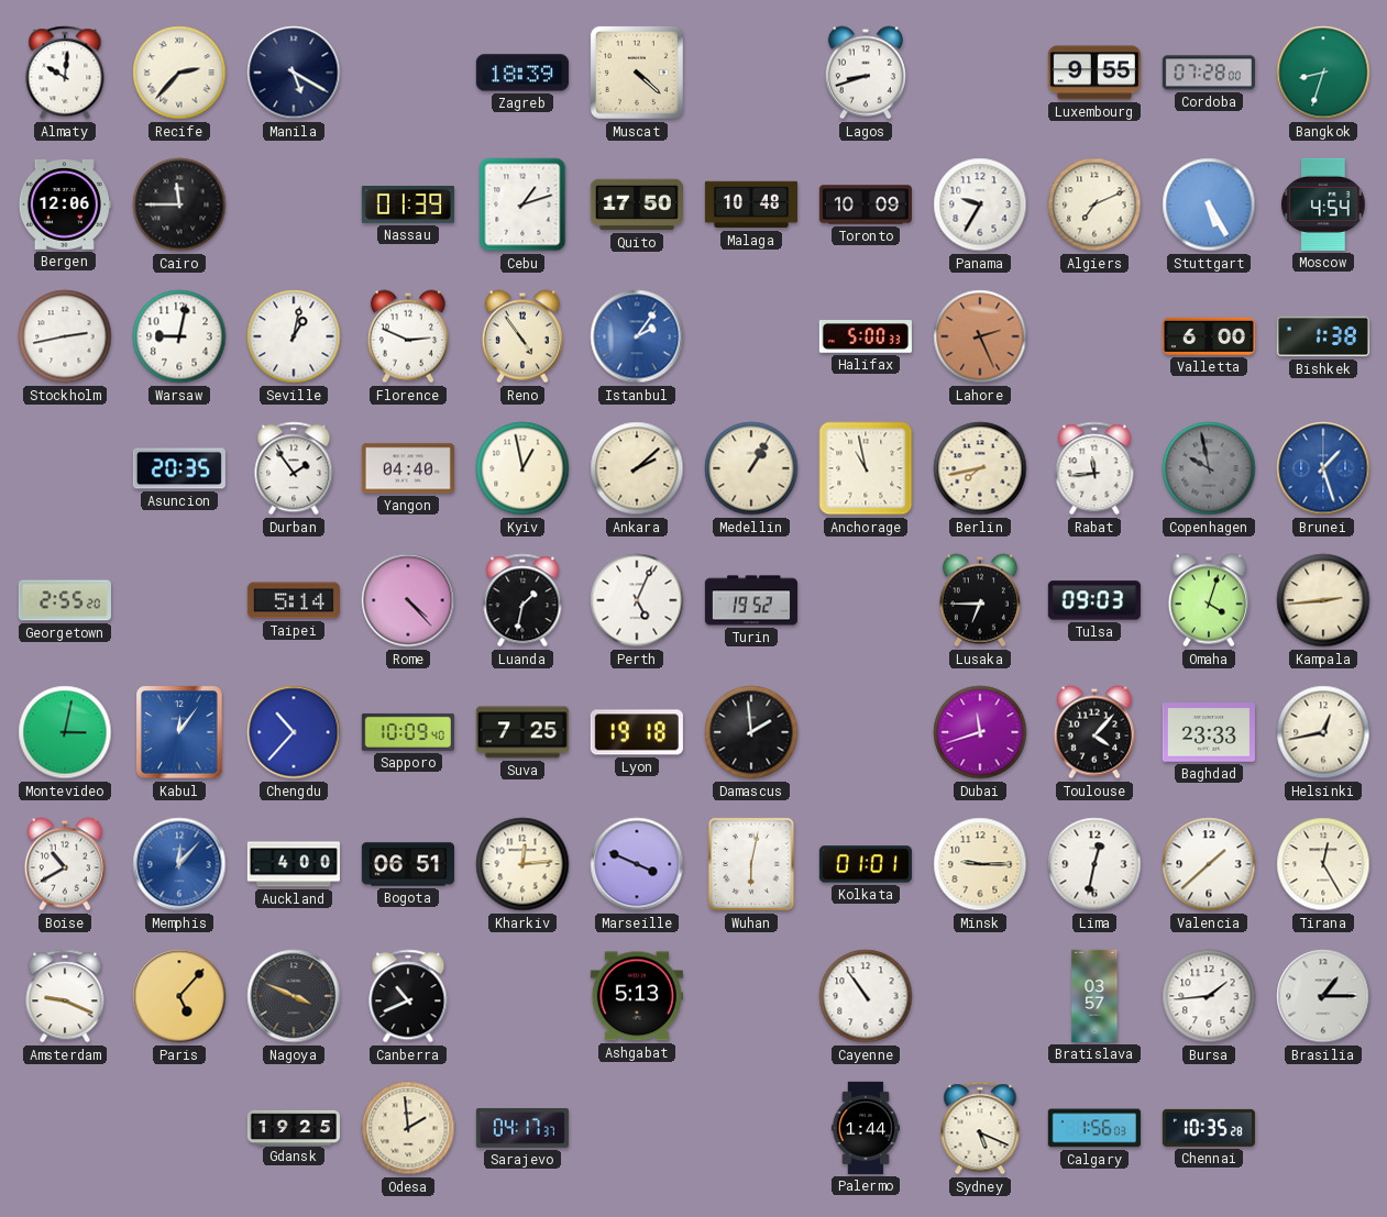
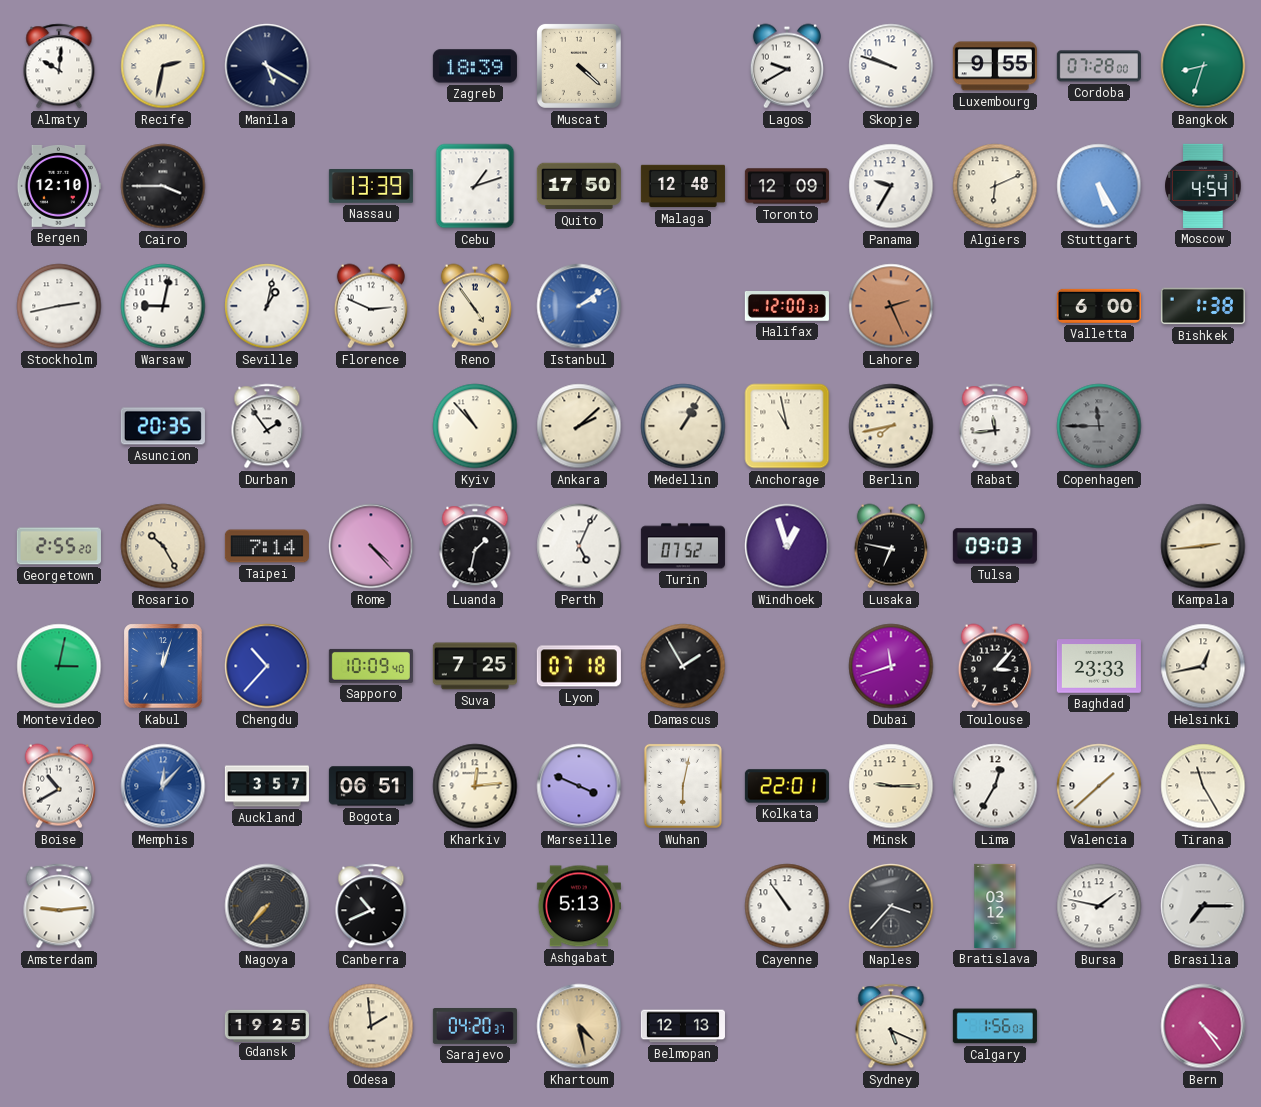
Recife: 2:37 -> 2:32
Lagos: 8:42 -> 9:40
Skopje: none -> 9:48
Bergen: 12:06 -> 12:10
Cairo: 11:45 -> 3:45
Nassau: 01:39 -> 13:39
Malaga: 10:48 -> 12:48
Toronto: 10:09 -> 12:09
Algiers: 7:11 -> 6:11
Istanbul: 2:06 -> 2:09
Halifax: 5:00 -> 12:00
Yangon: 04:40 -> none
Kyiv: 12:58 -> 10:53
Copenhagen: 9:58 -> 11:45
Brunei: 1:27 -> none
Rosario: none -> 10:25
Taipei: 5:14 -> 7:14
Turin: 19:52 -> 07:52
Windhoek: none -> 12:57
Lusaka: 6:45 -> 6:47
Omaha: 4:03 -> none
Kabul: 12:06 -> 12:03
Lyon: 19:18 -> 07:18
Damascus: 1:59 -> 1:55
Toulouse: 4:07 -> 3:07
Auckland: 4:00 -> 3:57
Kolkata: 01:01 -> 22:01
Lima: 12:32 -> 12:35
Tirana: 12:25 -> 11:25
Amsterdam: 9:19 -> 9:14
Paris: 5:07 -> none
Nagoya: 3:49 -> 7:37
Naples: none -> 3:37
Bratislava: 03:57 -> 03:12
Bursa: 1:44 -> 1:47
Brasilia: 1:15 -> 7:15
Sarajevo: 04:17 -> 04:20
Khartoum: none -> 4:28
Belmopan: none -> 12:13
Palermo: 1:44 -> none
Chennai: 10:35 -> none
Bern: none -> 4:24
